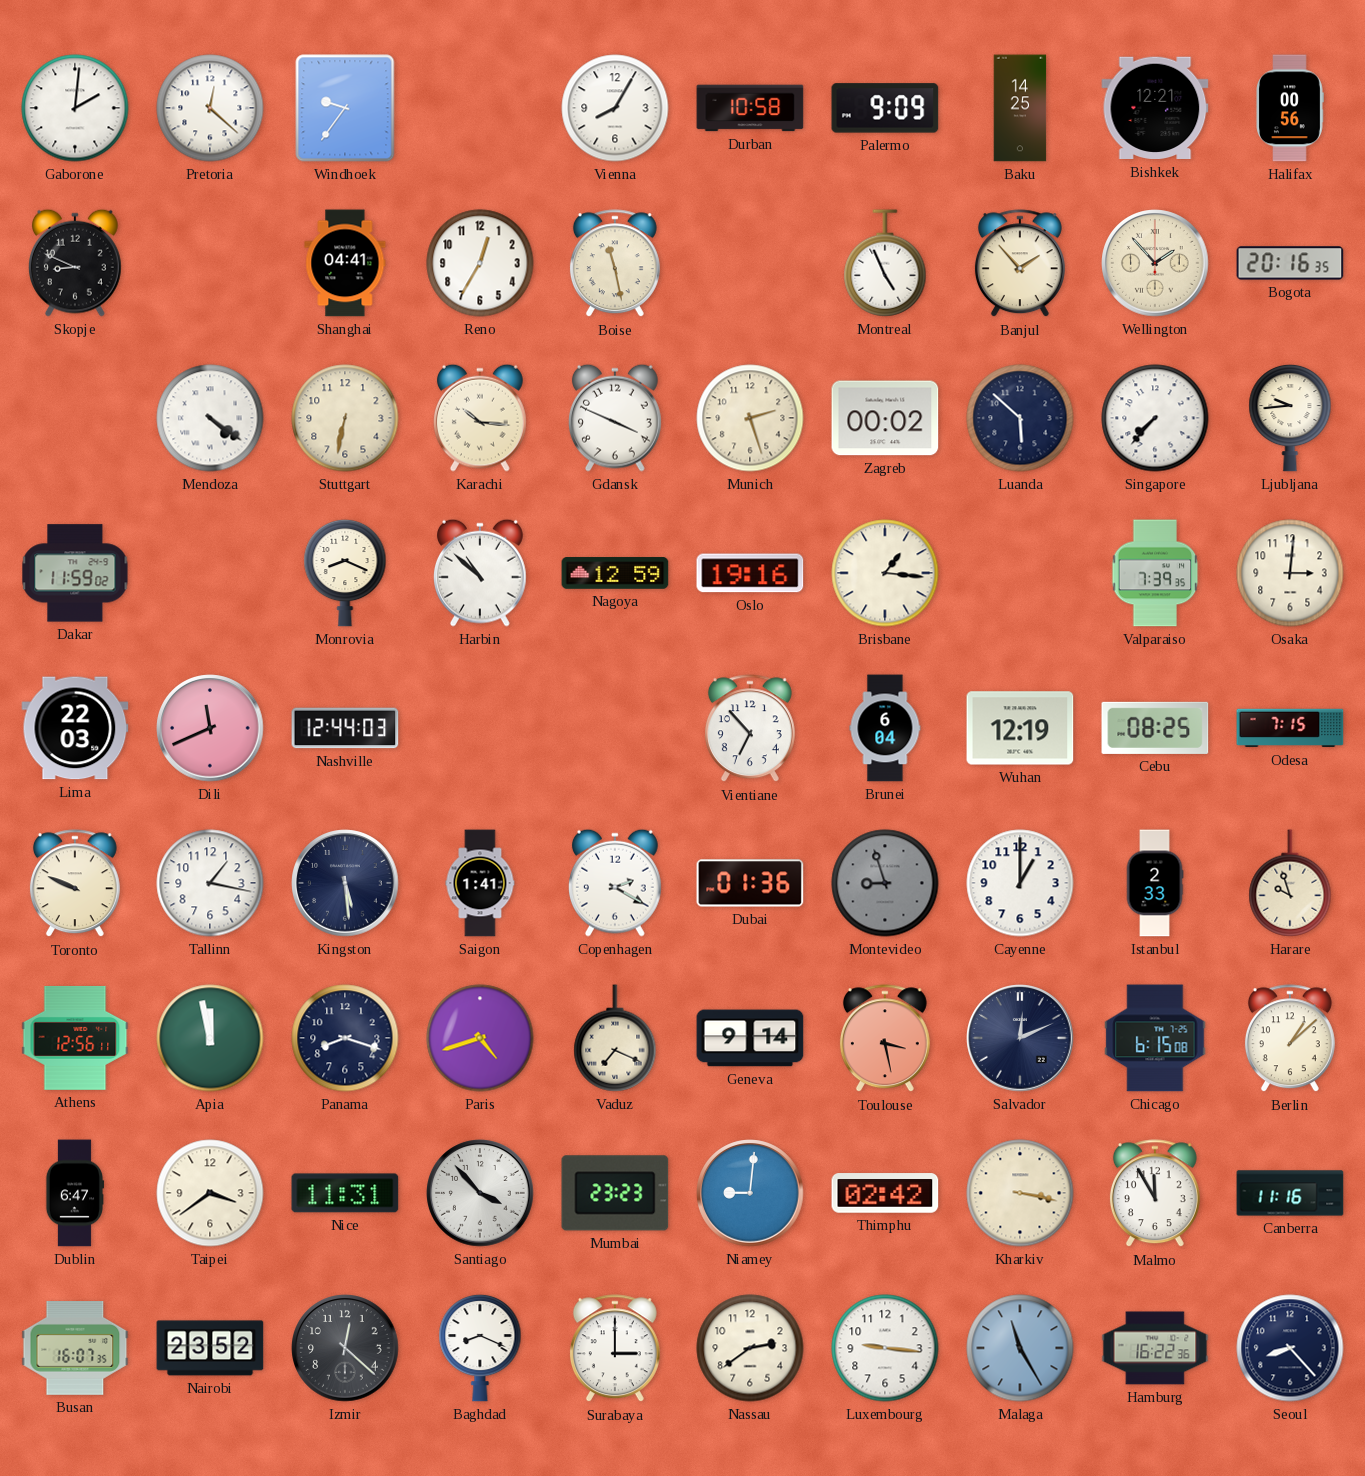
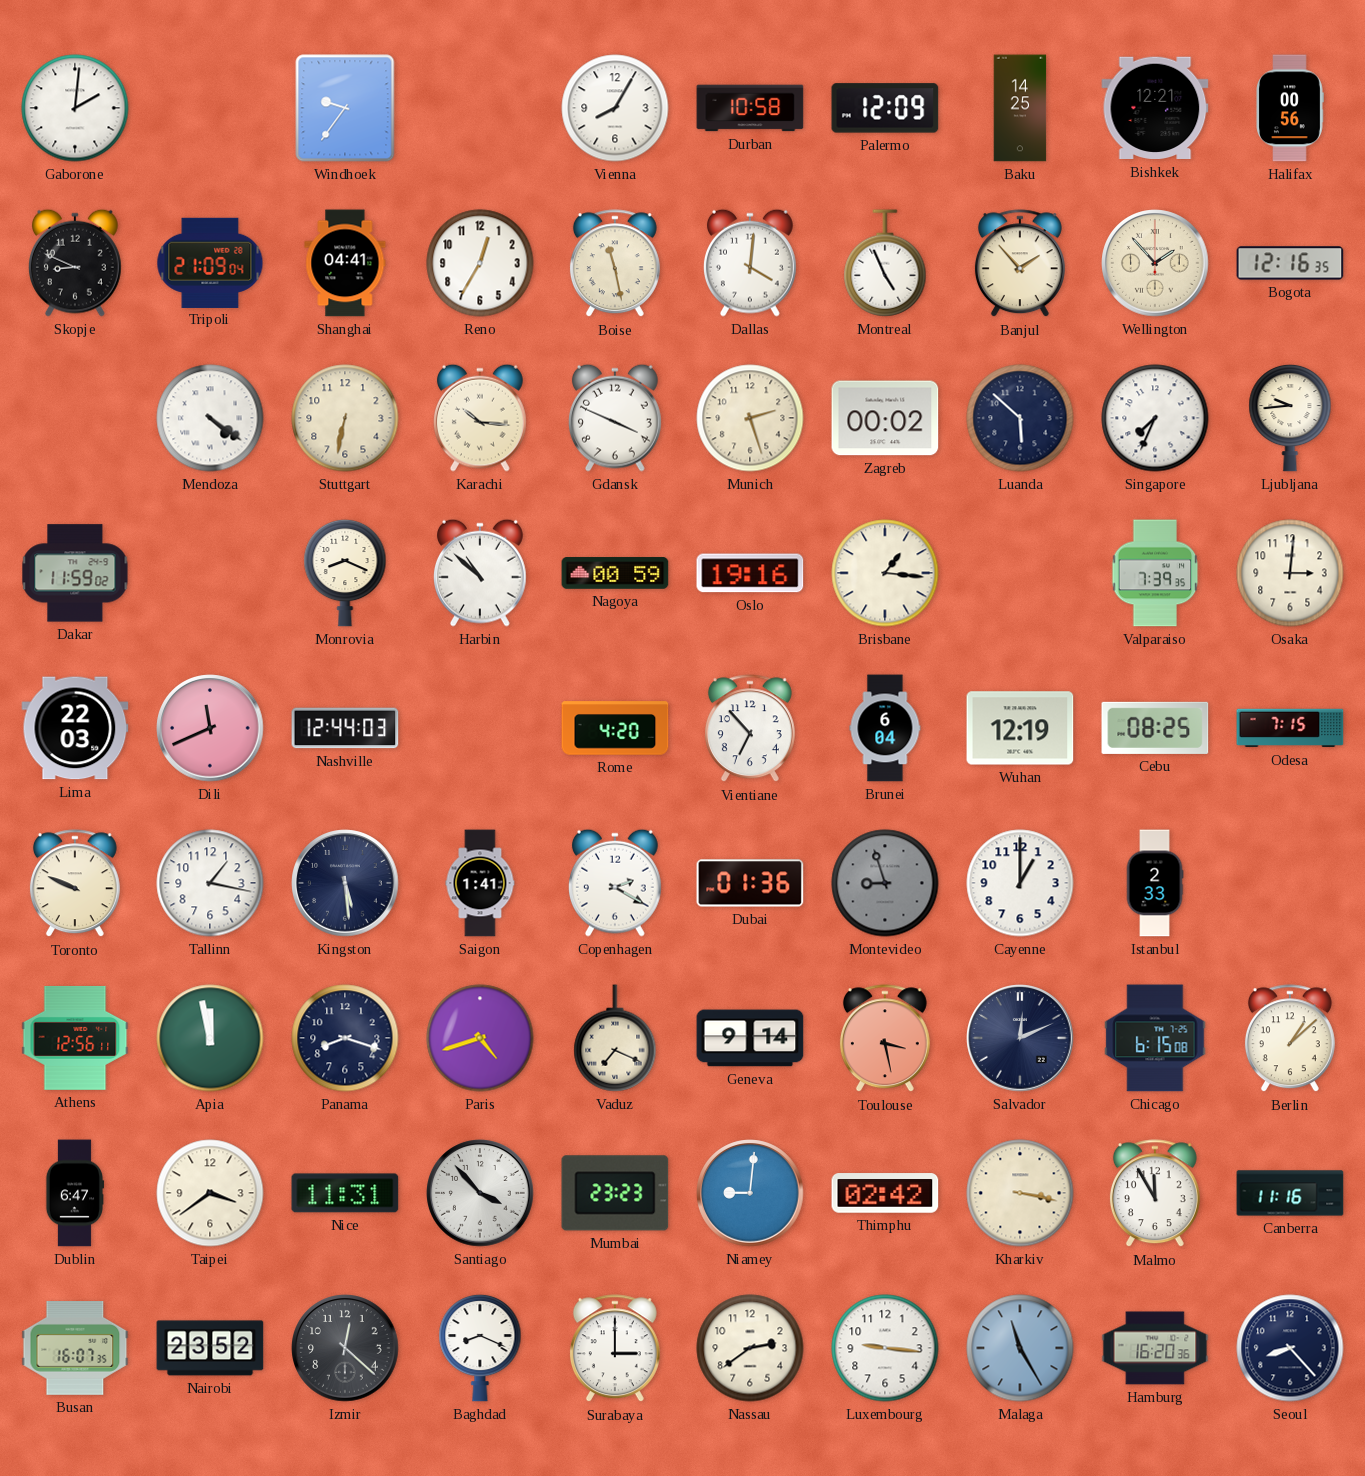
Pretoria: 12:22 -> none
Palermo: 9:09 -> 12:09
Tripoli: none -> 21:09
Dallas: none -> 4:01
Bogota: 20:16 -> 12:16
Singapore: 7:37 -> 7:34
Nagoya: 12:59 -> 00:59
Rome: none -> 4:20
Harare: 9:57 -> none
Hamburg: 16:22 -> 16:20
